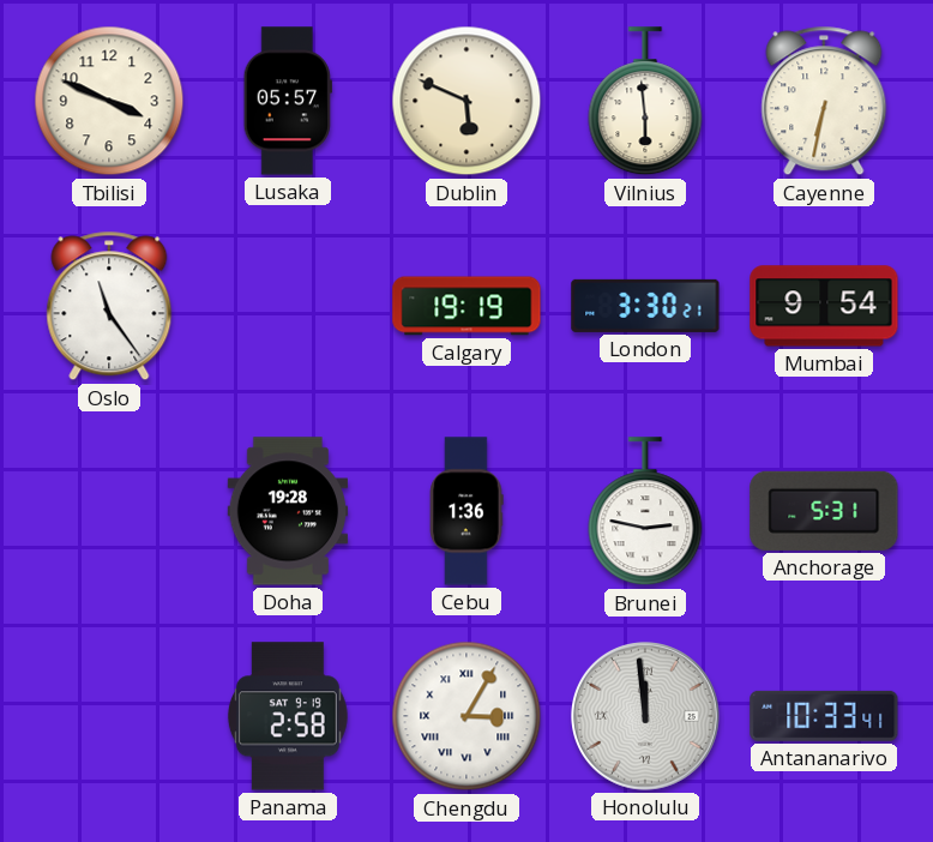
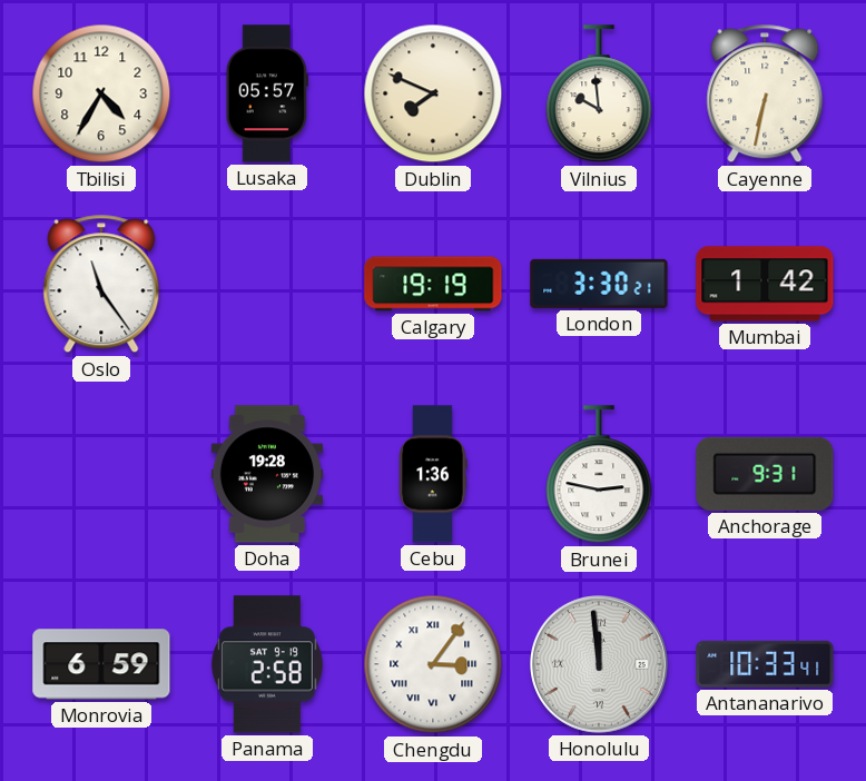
Tbilisi: 3:49 -> 4:35
Dublin: 5:49 -> 7:49
Vilnius: 5:59 -> 9:59
Mumbai: 9:54 -> 1:42
Anchorage: 5:31 -> 9:31
Monrovia: none -> 6:59
Chengdu: 3:05 -> 3:06
